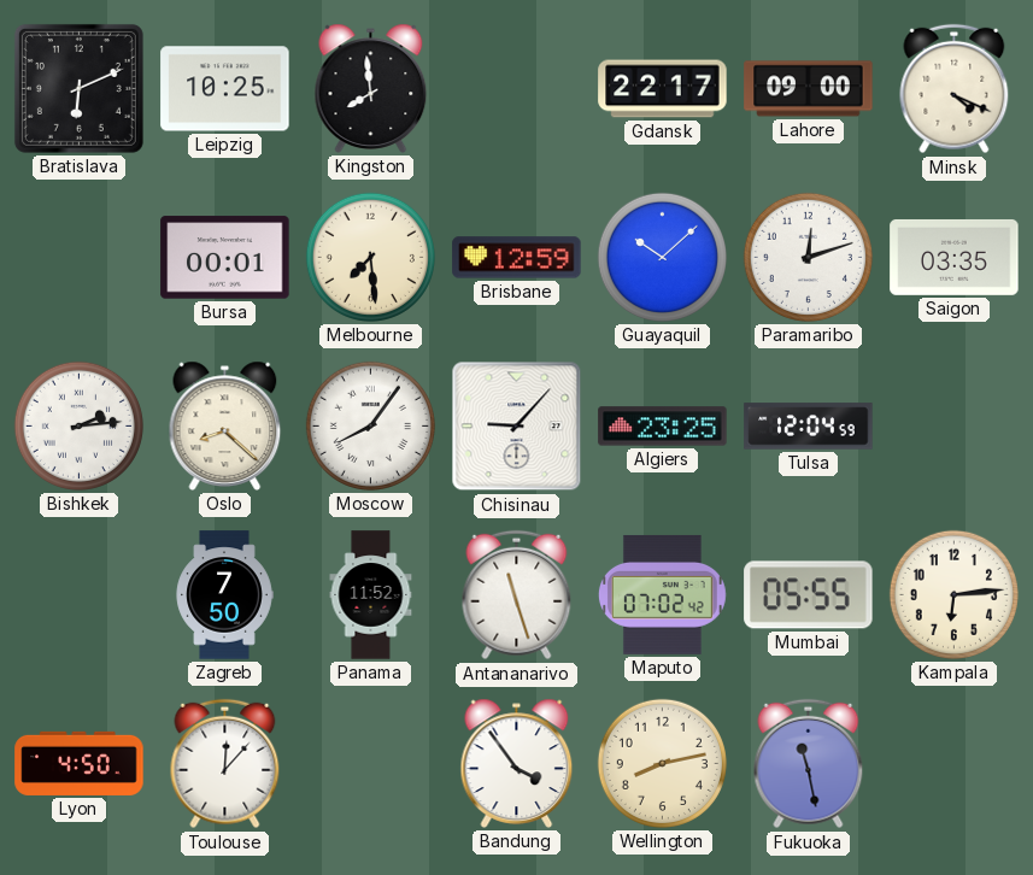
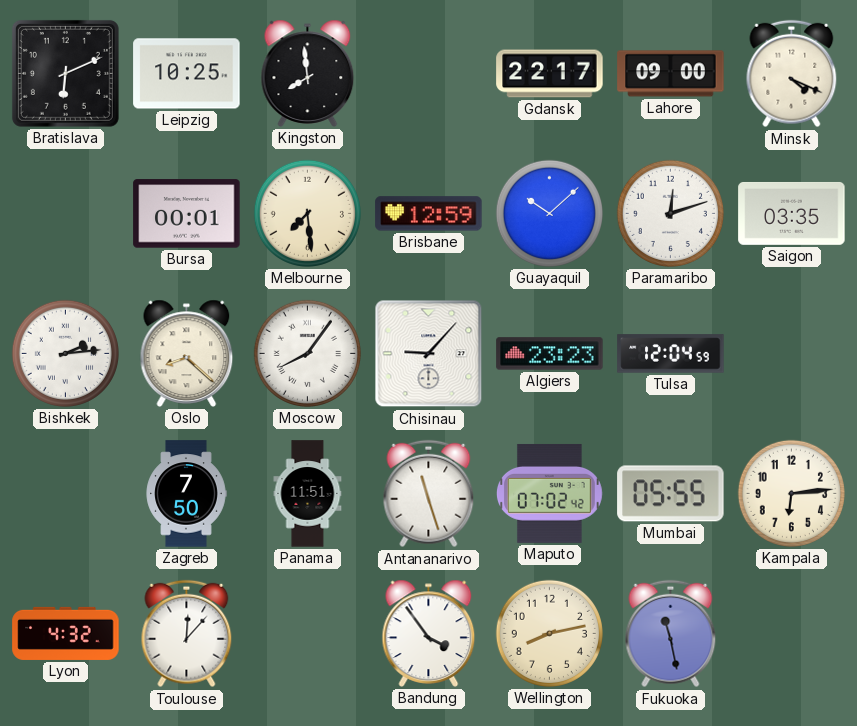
Algiers: 23:25 -> 23:23
Panama: 11:52 -> 11:51
Lyon: 4:50 -> 4:32
